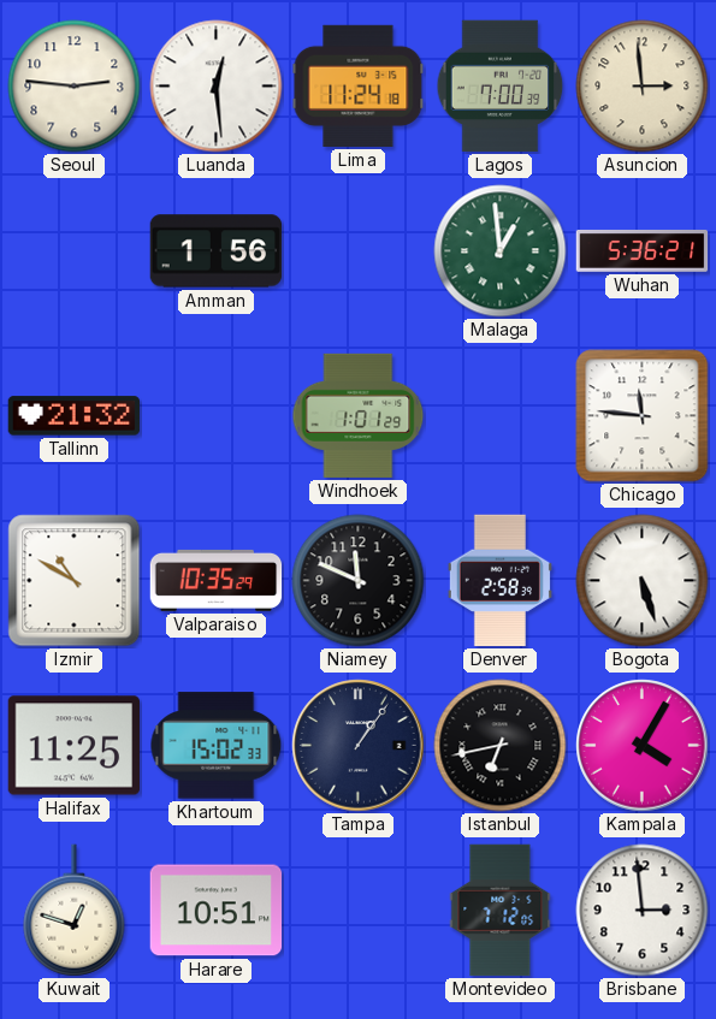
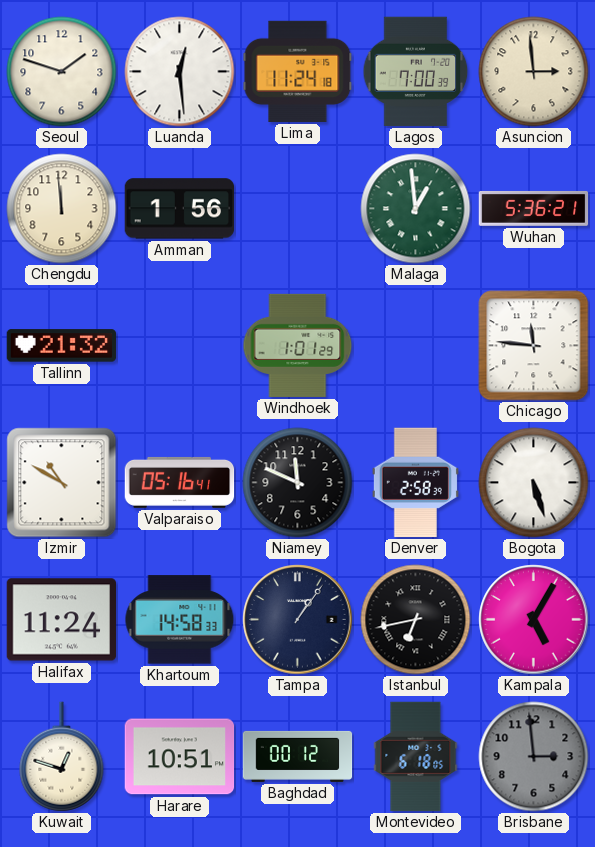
Seoul: 2:46 -> 1:48
Chengdu: none -> 11:59
Valparaiso: 10:35 -> 05:16
Halifax: 11:25 -> 11:24
Khartoum: 15:02 -> 14:58
Kampala: 4:05 -> 5:05
Baghdad: none -> 00:12
Montevideo: 7:12 -> 6:18
Brisbane dial: white -> grey
